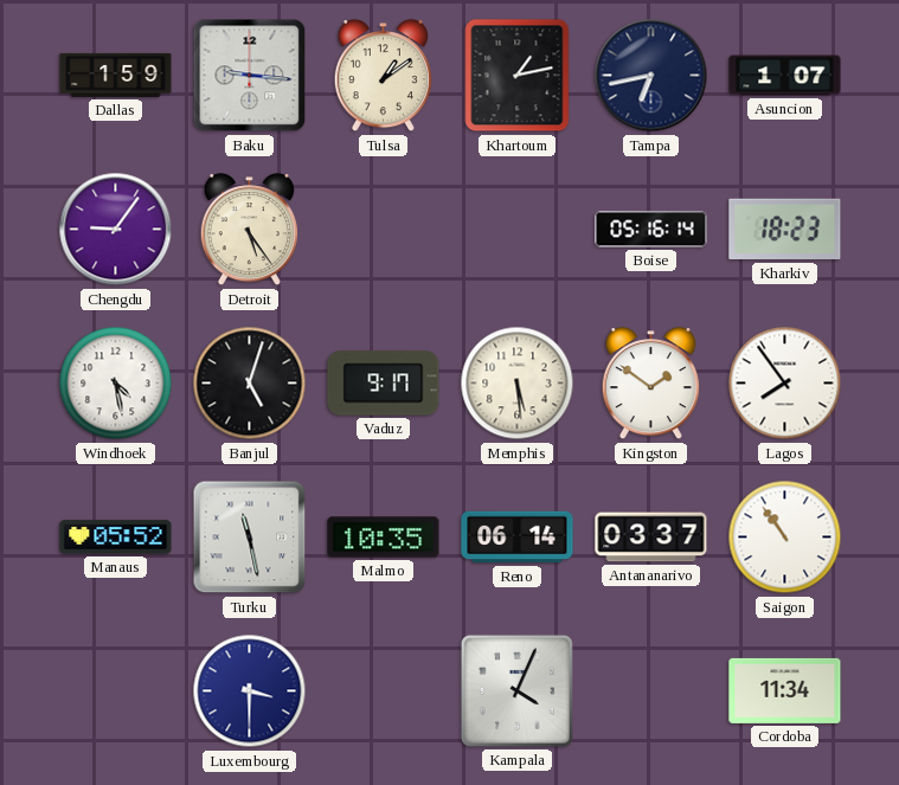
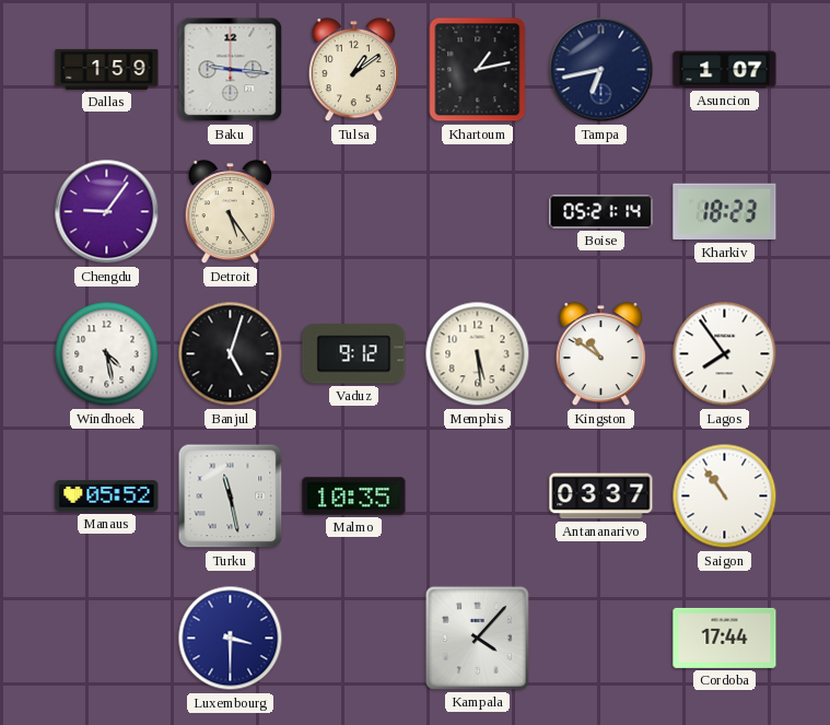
Boise: 05:16 -> 05:21
Vaduz: 9:17 -> 9:12
Kingston: 1:51 -> 10:51
Reno: 06:14 -> none
Kampala: 4:04 -> 4:07
Cordoba: 11:34 -> 17:44
